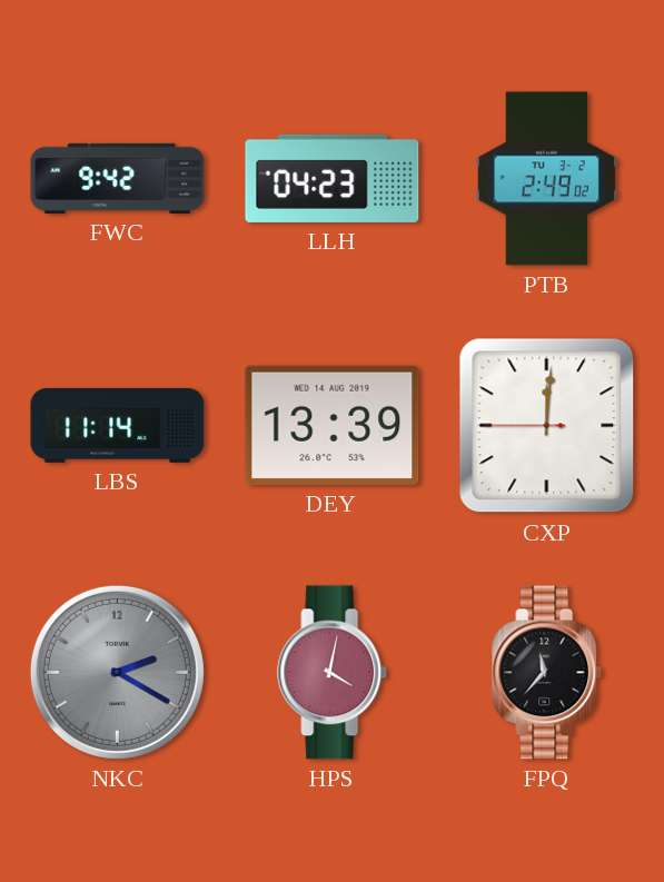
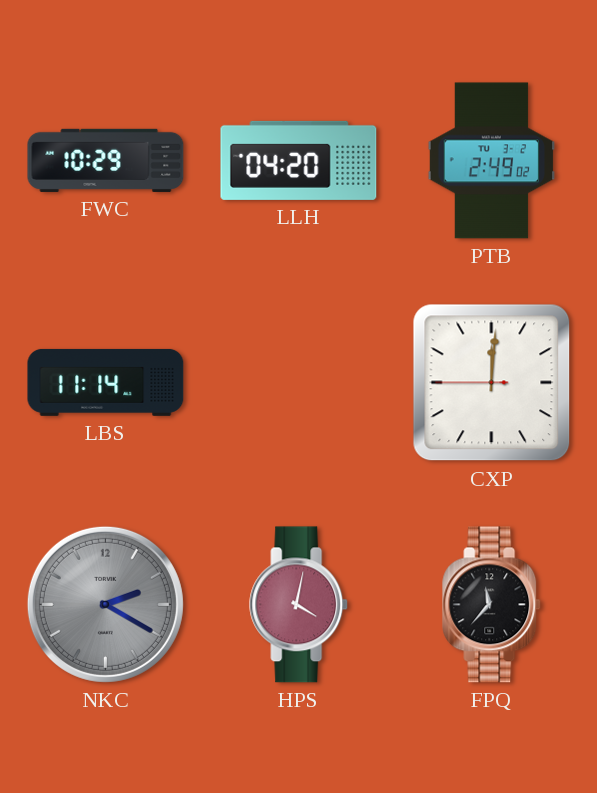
FWC: 9:42 -> 10:29
LLH: 04:23 -> 04:20
DEY: 13:39 -> none
